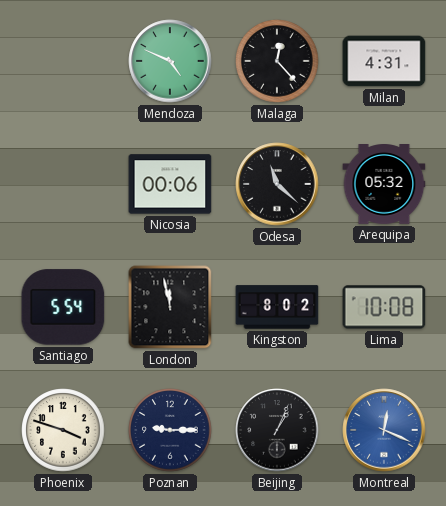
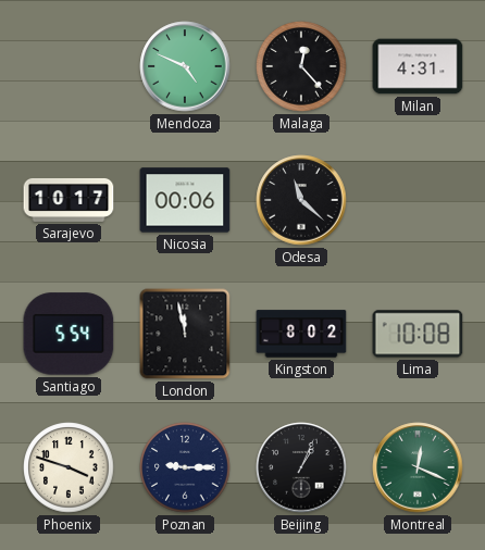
Sarajevo: none -> 10:17
Arequipa: 05:32 -> none
Montreal dial: blue -> green
